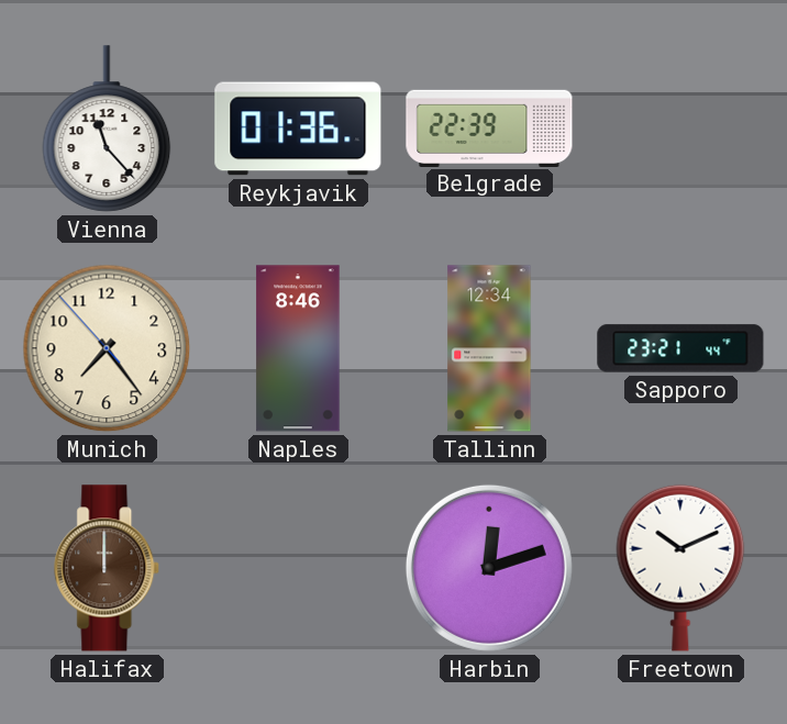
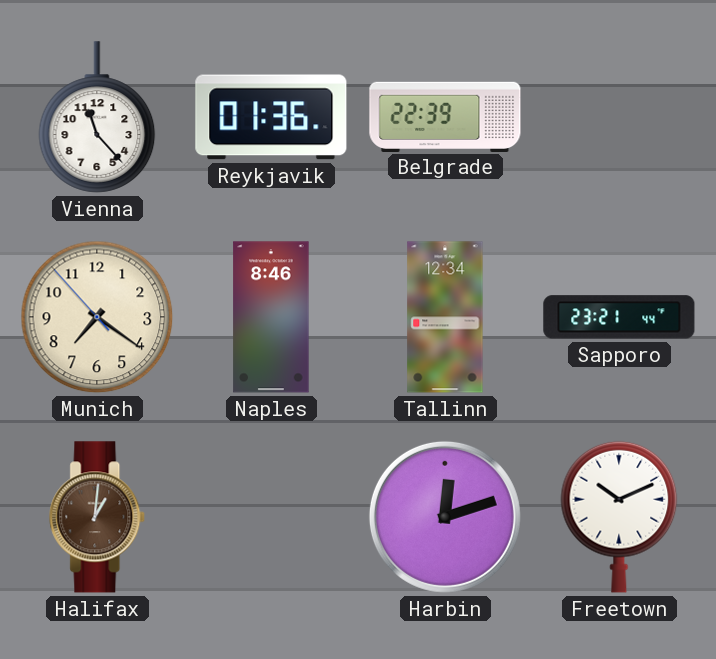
Munich: 7:23 -> 7:20
Halifax: 12:00 -> 1:01
